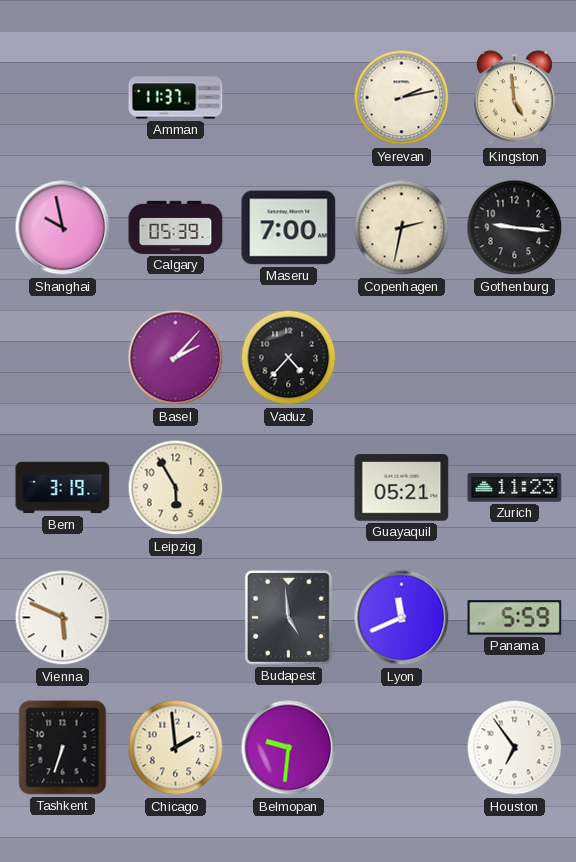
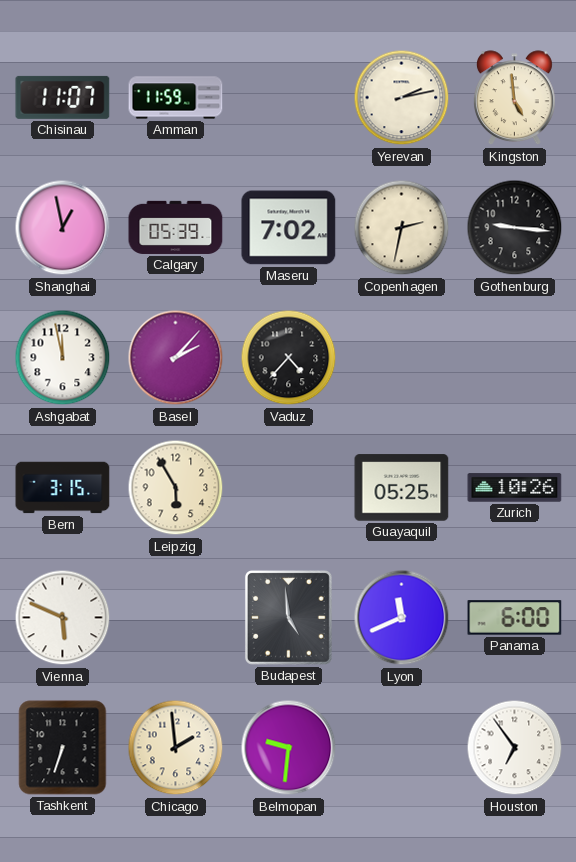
Chisinau: none -> 11:07
Amman: 11:37 -> 11:59
Shanghai: 9:58 -> 12:58
Maseru: 7:00 -> 7:02
Ashgabat: none -> 11:58
Bern: 3:19 -> 3:15
Guayaquil: 05:21 -> 05:25
Zurich: 11:23 -> 10:26
Panama: 5:59 -> 6:00
